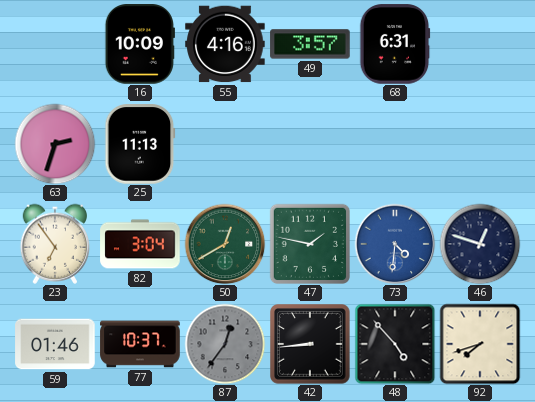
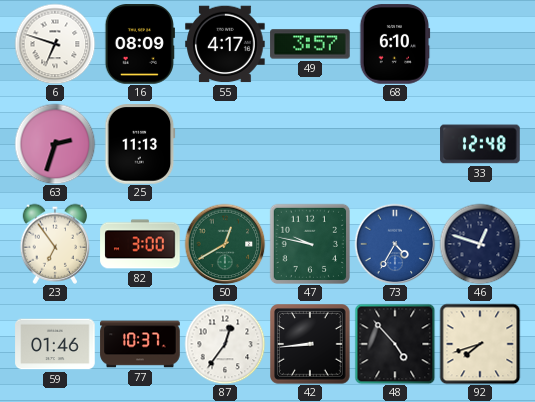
6: none -> 6:48
16: 10:09 -> 08:09
55: 4:16 -> 4:17
68: 6:31 -> 6:10
33: none -> 12:48
82: 3:04 -> 3:00
47: 1:47 -> 9:47
73: 4:31 -> 4:35
87 dial: grey -> white
